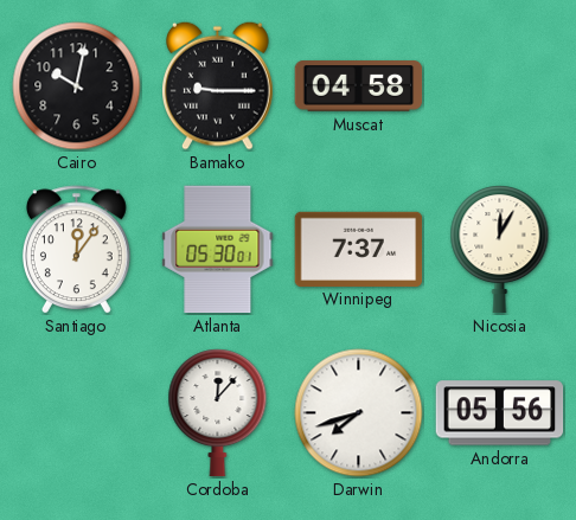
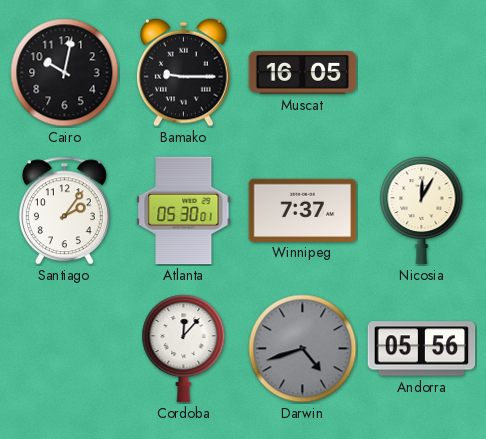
Muscat: 04:58 -> 16:05
Santiago: 12:06 -> 2:06
Darwin: 7:42 -> 4:42
Darwin dial: white -> grey
